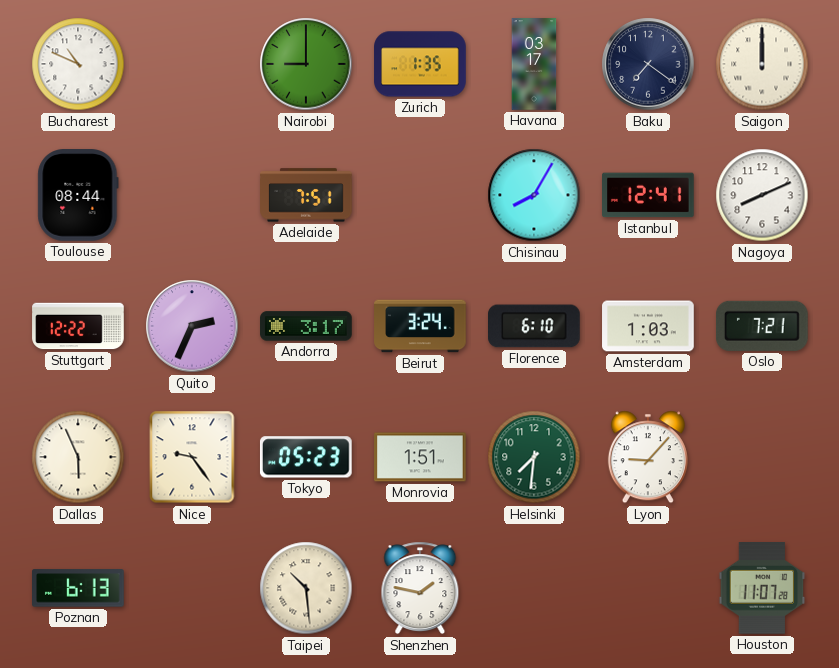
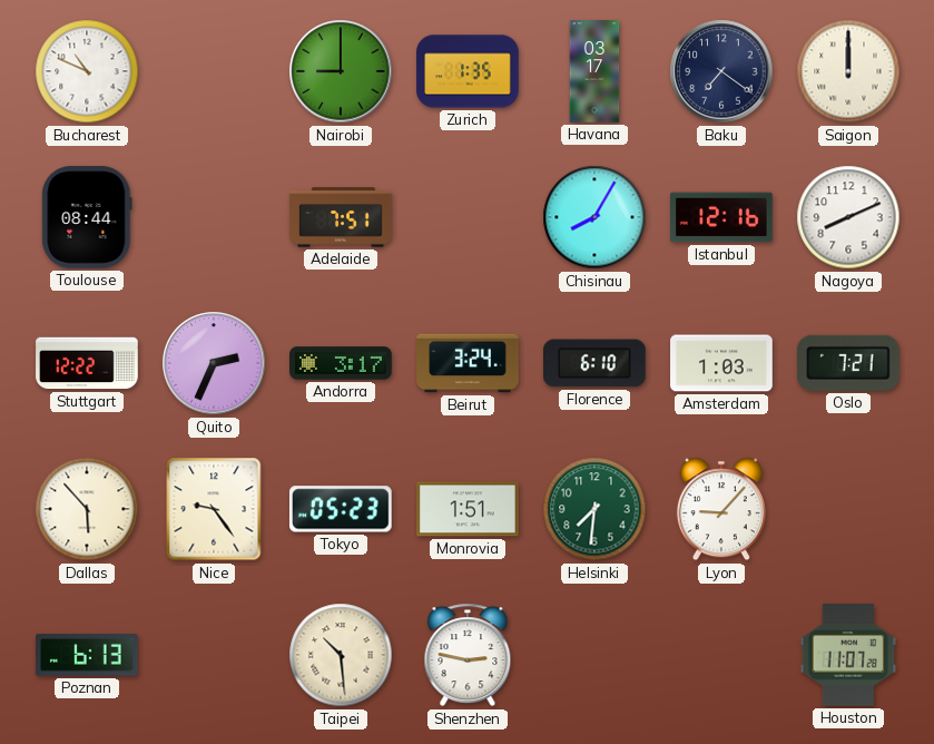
Istanbul: 12:41 -> 12:16
Dallas: 5:56 -> 5:53
Shenzhen: 1:47 -> 2:47
